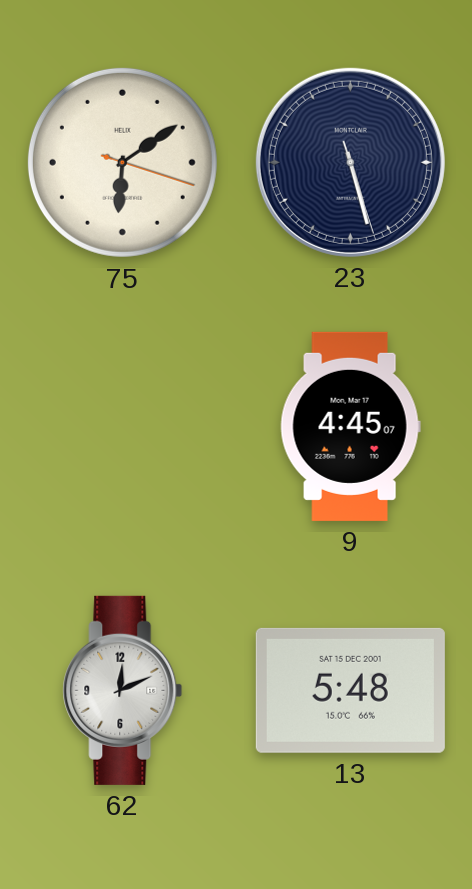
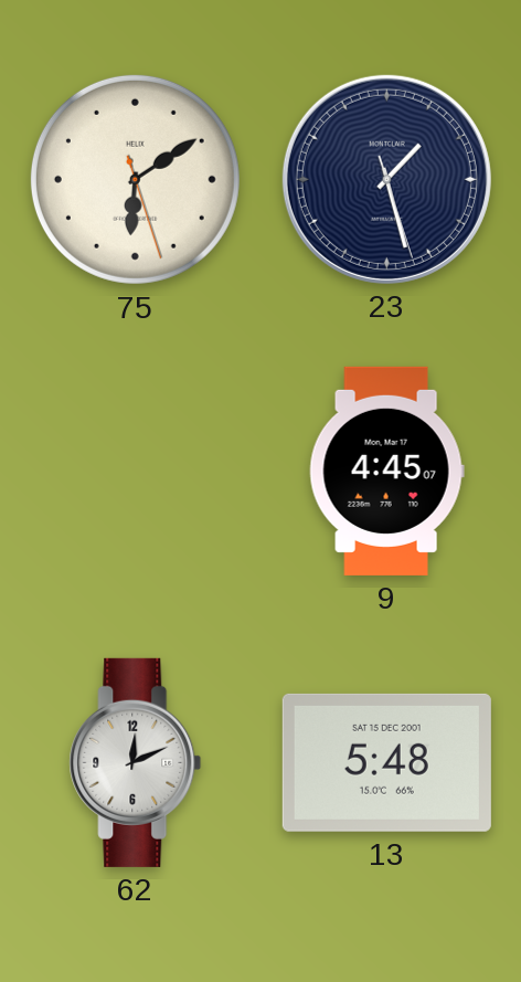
75: 6:09:18 -> 6:09:27
23: 5:27 -> 1:27
